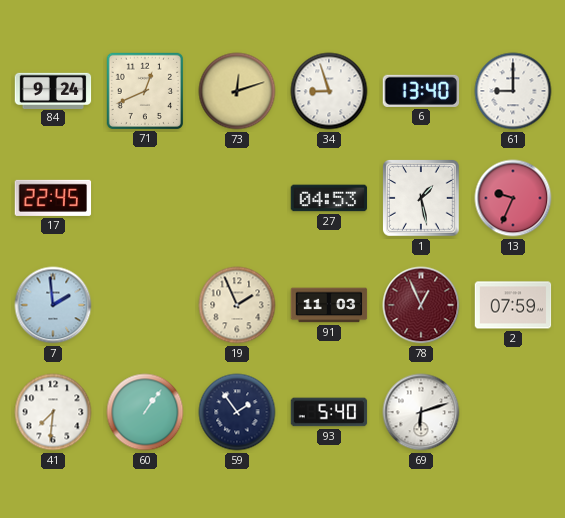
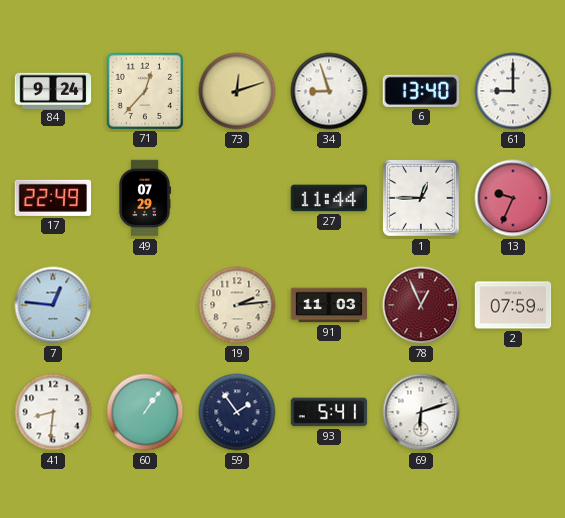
71: 12:41 -> 12:37
17: 22:45 -> 22:49
49: none -> 07:29
27: 04:53 -> 11:44
1: 1:28 -> 12:45
7: 1:59 -> 12:46
19: 1:56 -> 2:14
41: 7:31 -> 8:31
93: 5:40 -> 5:41
